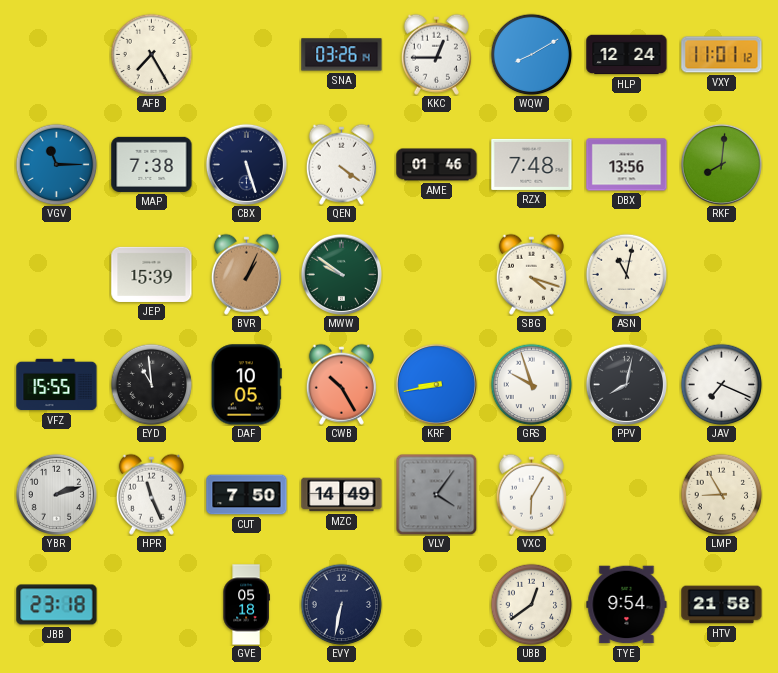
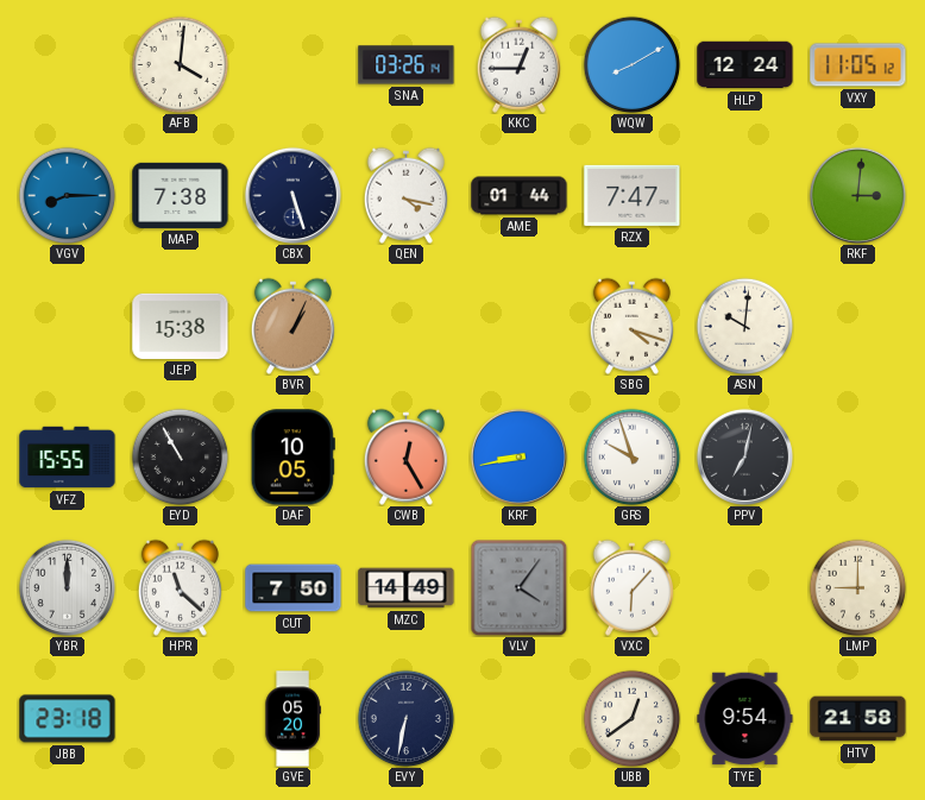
AFB: 7:25 -> 4:01
VXY: 11:01 -> 11:05
VGV: 11:15 -> 8:15
QEN: 4:21 -> 4:17
AME: 01:46 -> 01:44
RZX: 7:48 -> 7:47
DBX: 13:56 -> none
RKF: 8:01 -> 3:01
JEP: 15:39 -> 15:38
MWW: 9:51 -> none
ASN: 11:02 -> 10:01
EYD: 10:59 -> 10:55
CWB: 10:25 -> 12:25
PPV: 8:02 -> 7:02
JAV: 7:19 -> none
YBR: 2:12 -> 12:00
HPR: 11:26 -> 11:22
VXC: 6:05 -> 6:07
LMP: 8:55 -> 9:00
GVE: 05:18 -> 05:20
